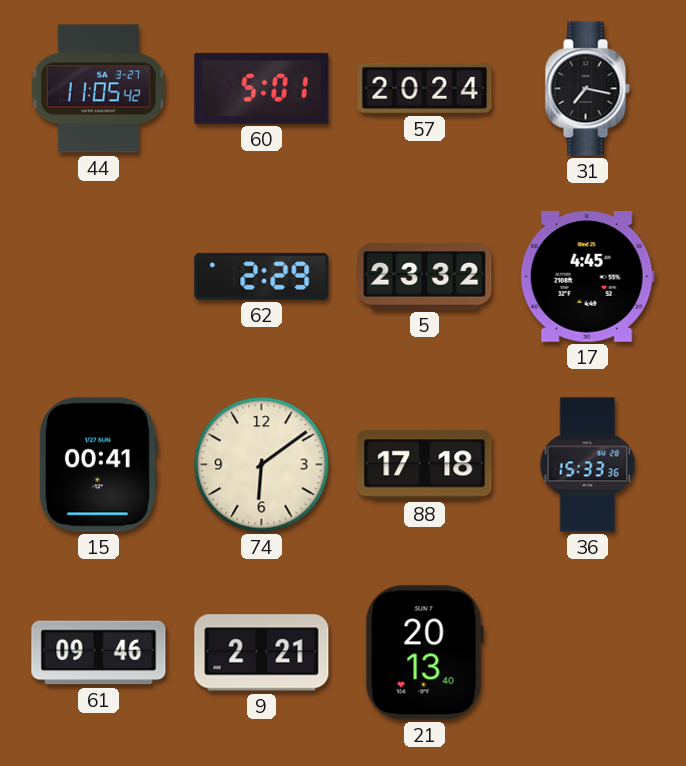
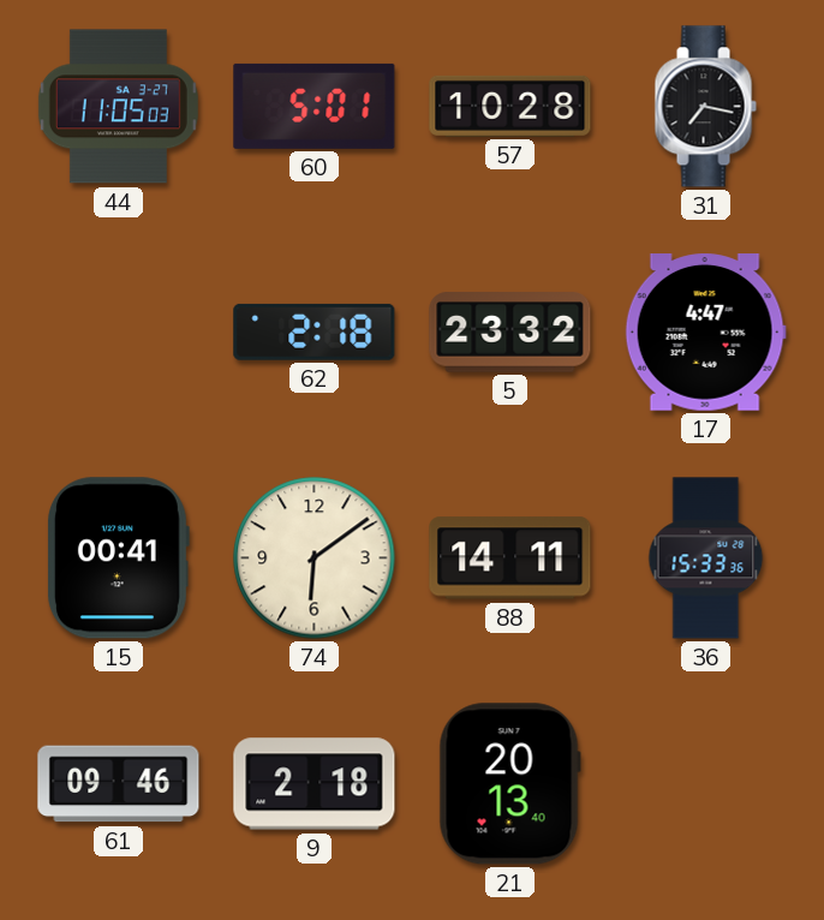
44: 11:05:42 -> 11:05:03
57: 20:24 -> 10:28
62: 2:29 -> 2:18
17: 4:45 -> 4:47
88: 17:18 -> 14:11
9: 2:21 -> 2:18
